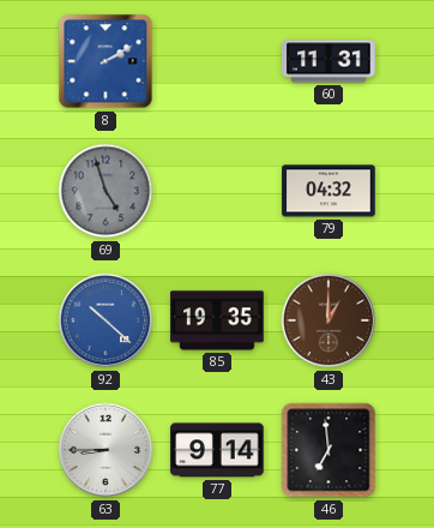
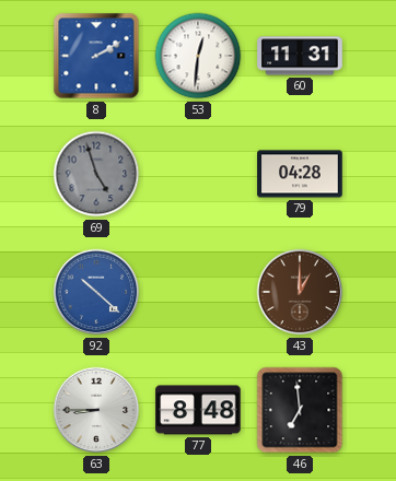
53: none -> 12:31
79: 04:32 -> 04:28
85: 19:35 -> none
77: 9:14 -> 8:48
